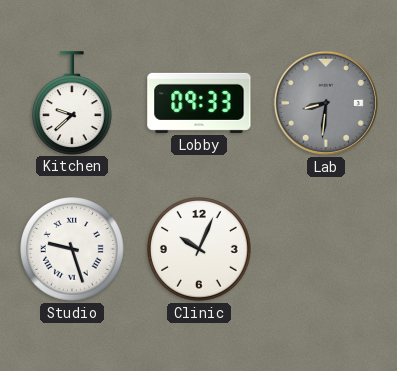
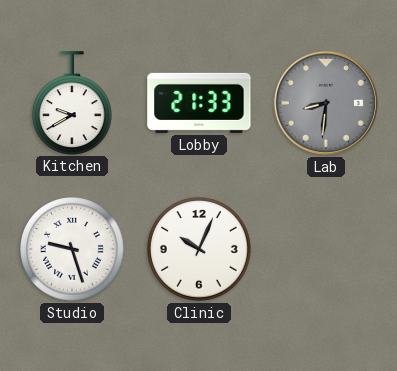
Kitchen: 9:38 -> 9:40
Lobby: 09:33 -> 21:33
